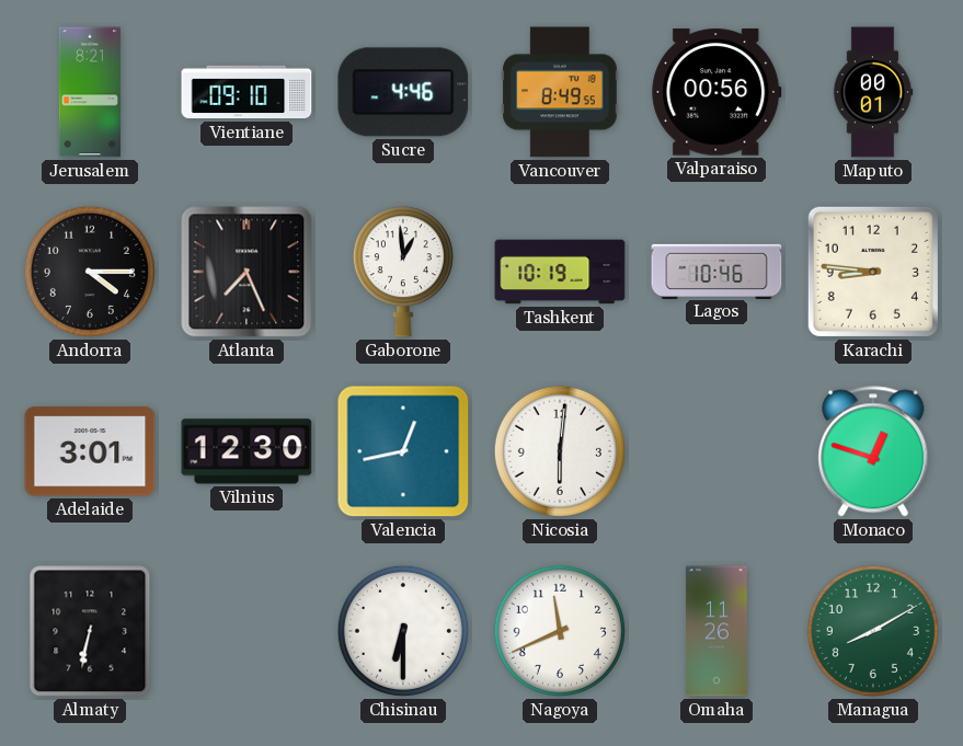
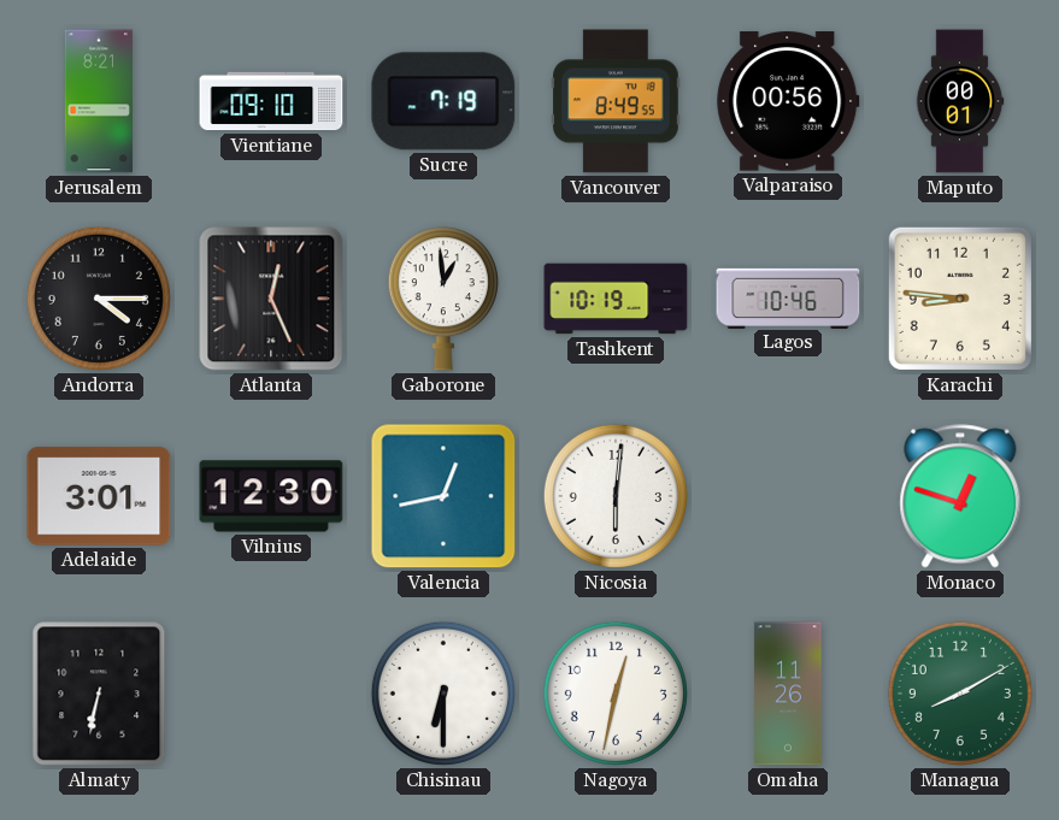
Sucre: 4:46 -> 7:19
Atlanta: 7:26 -> 12:26
Nagoya: 11:41 -> 12:32
